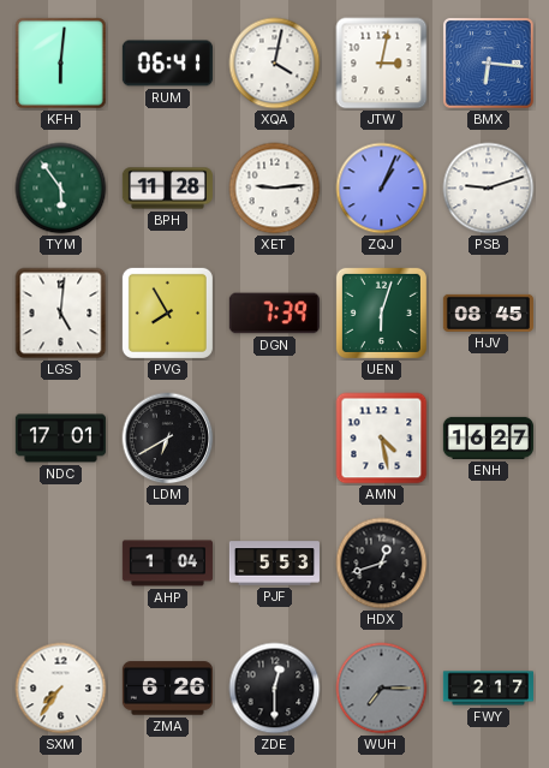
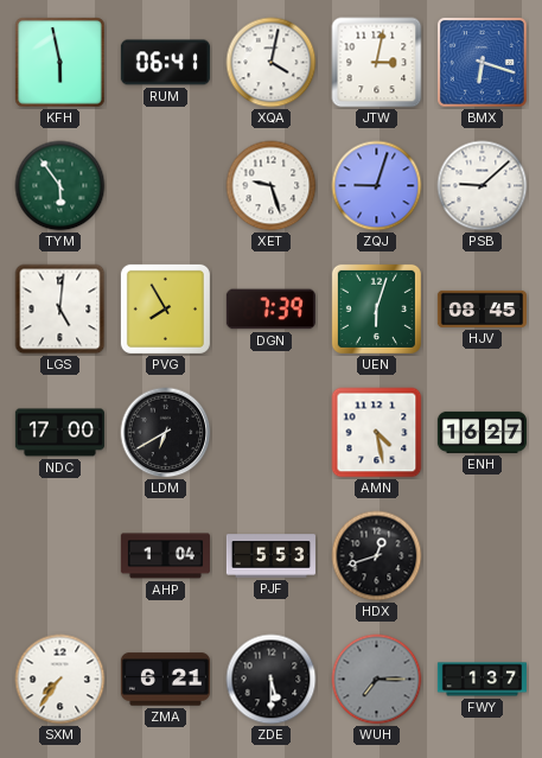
KFH: 6:01 -> 5:58
BMX: 6:16 -> 6:18
BPH: 11:28 -> none
XET: 9:14 -> 9:27
ZQJ: 1:04 -> 9:03
PSB: 9:12 -> 9:08
NDC: 17:01 -> 17:00
ZMA: 6:26 -> 6:21
ZDE: 12:30 -> 5:30
FWY: 2:17 -> 1:37
